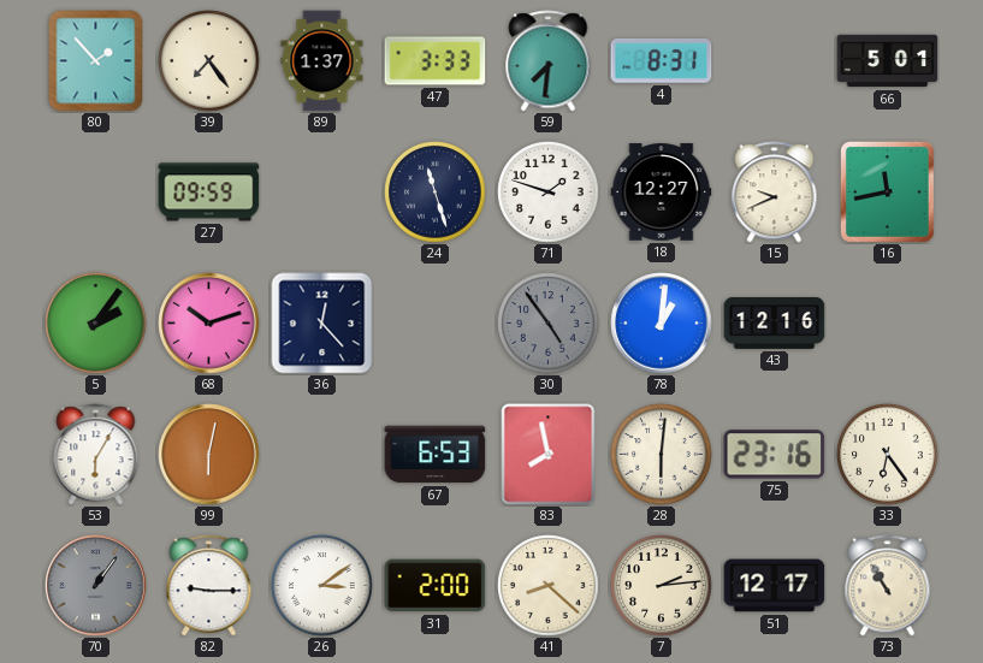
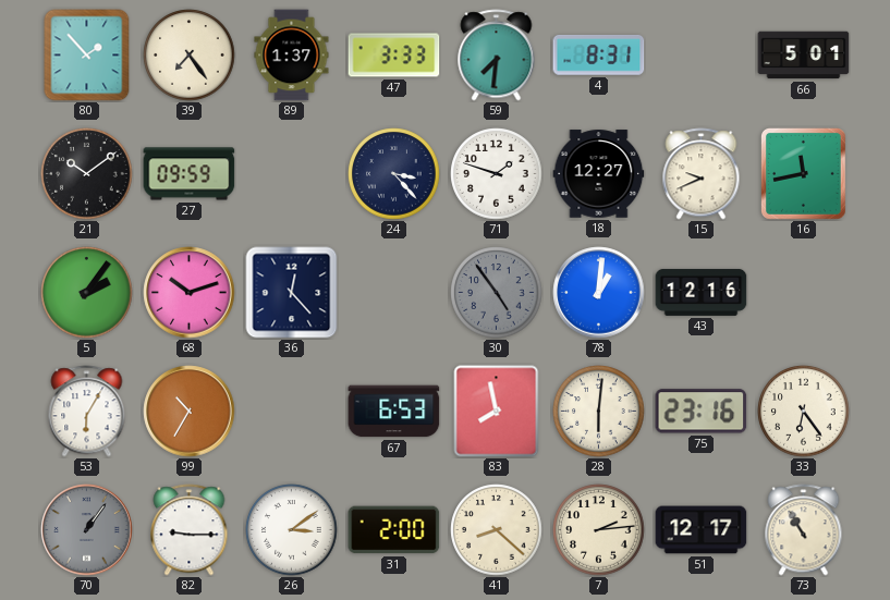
21: none -> 10:09
24: 11:27 -> 3:23
99: 6:02 -> 10:35
